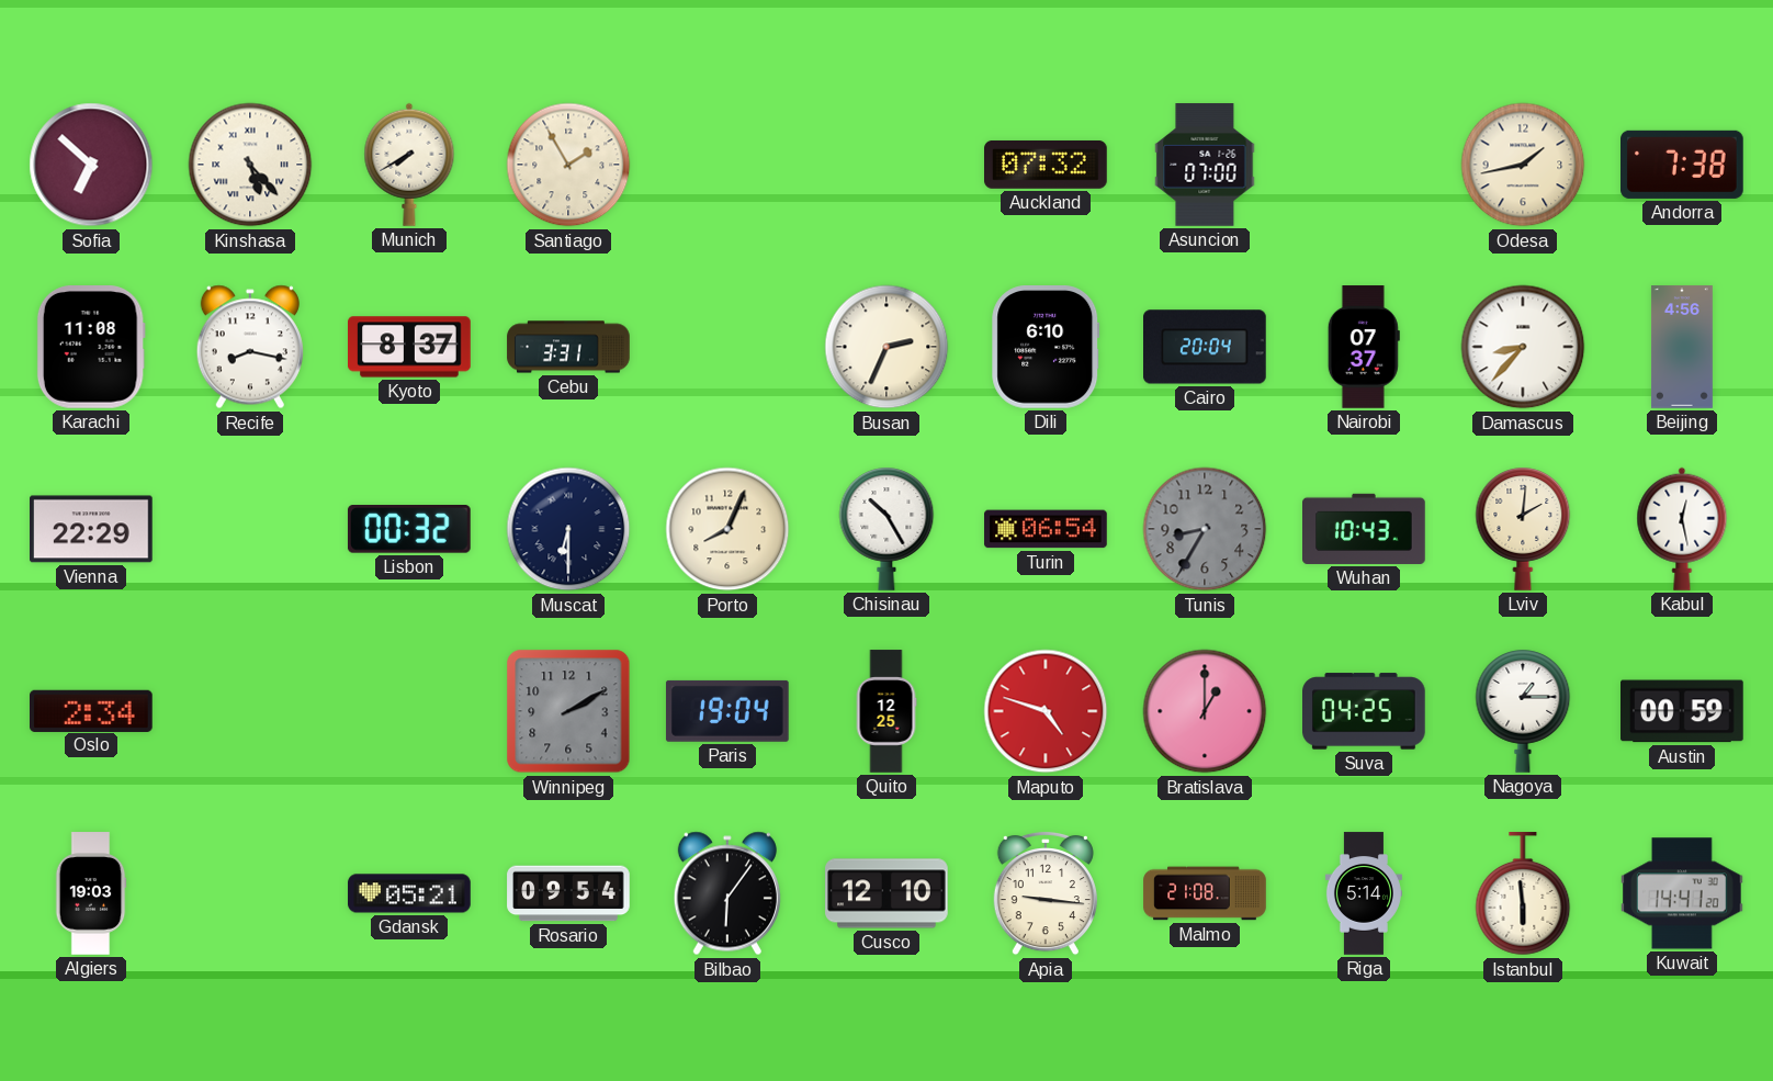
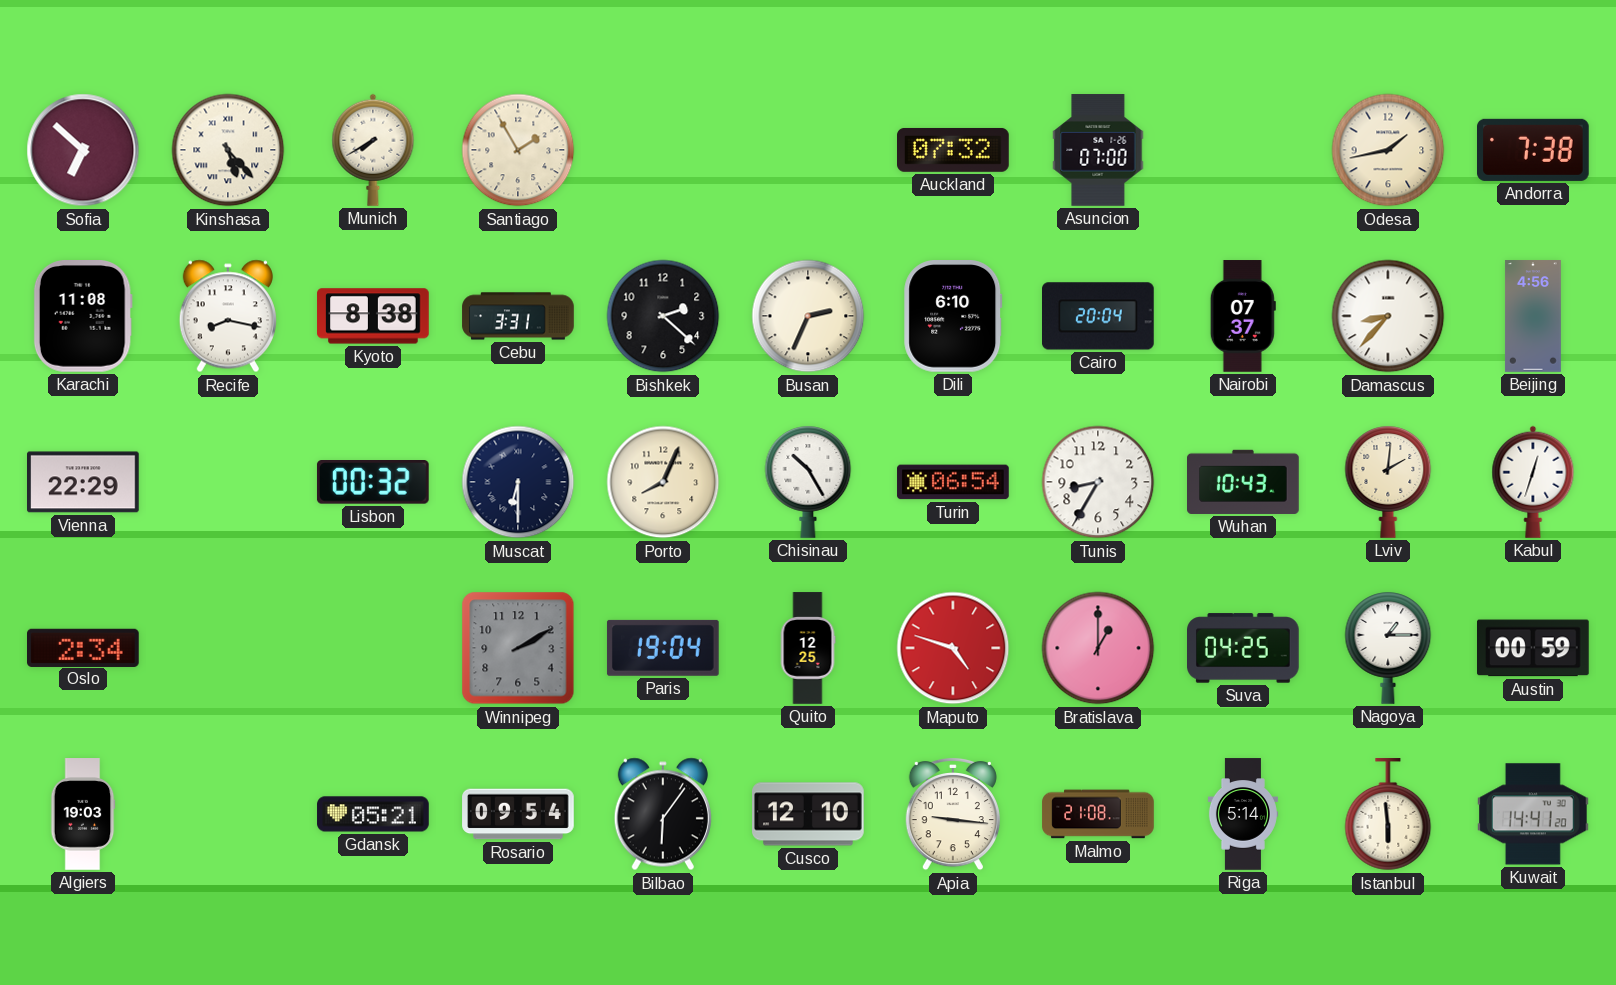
Kyoto: 8:37 -> 8:38
Bishkek: none -> 2:22
Tunis dial: grey -> white
Kabul: 12:28 -> 12:33
